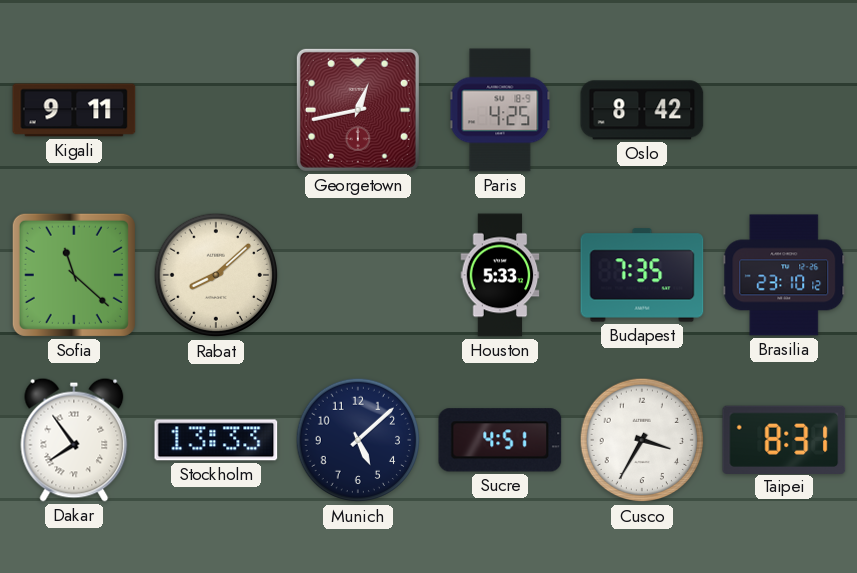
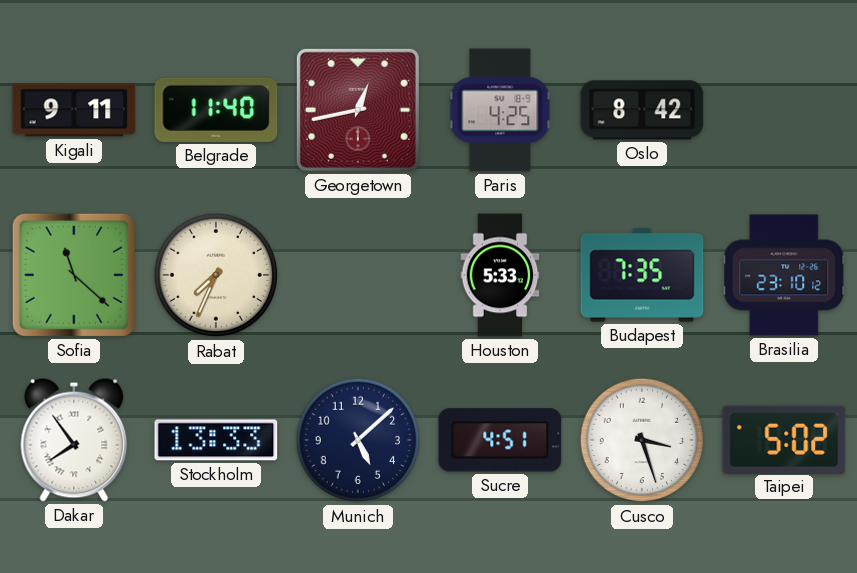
Belgrade: none -> 11:40
Rabat: 8:08 -> 7:34
Cusco: 3:35 -> 3:27
Taipei: 8:31 -> 5:02
